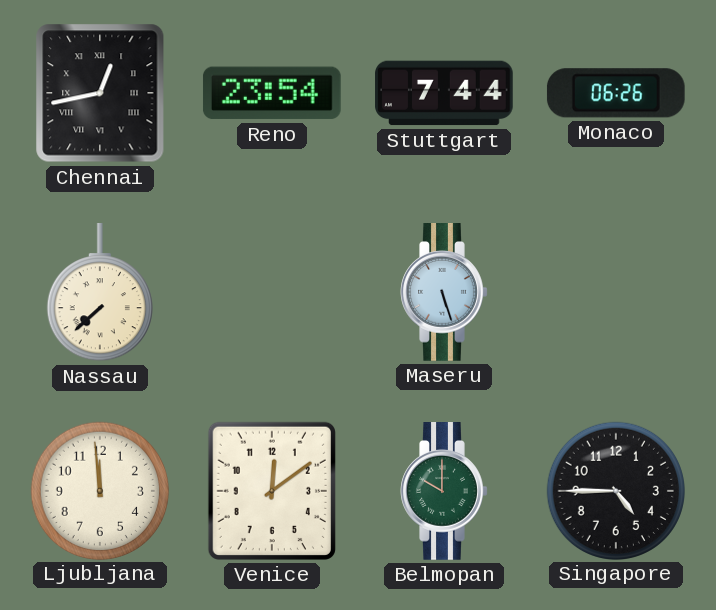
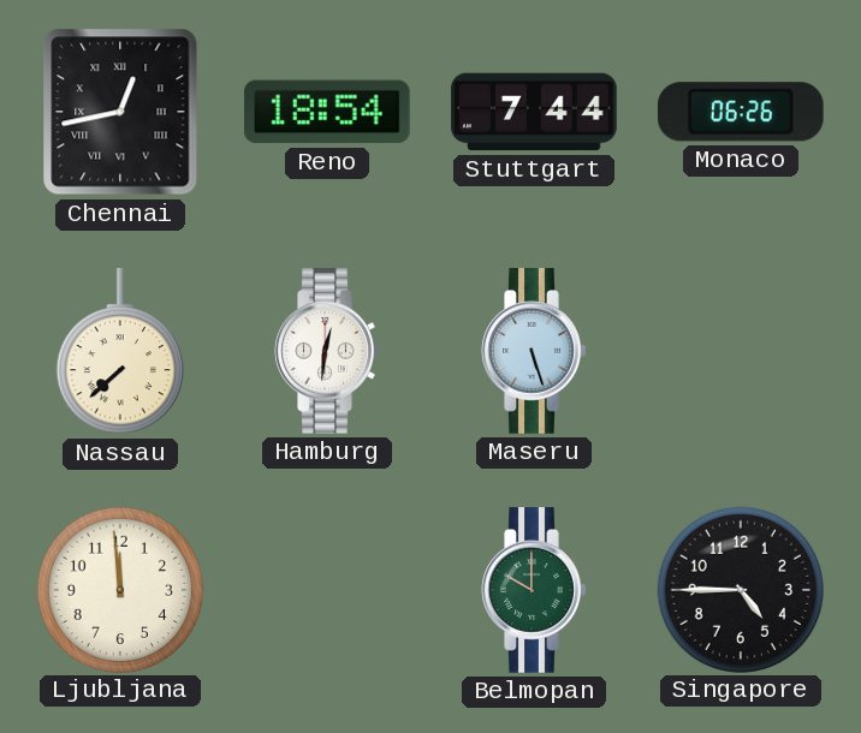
Reno: 23:54 -> 18:54
Hamburg: none -> 12:31
Venice: 12:09 -> none
